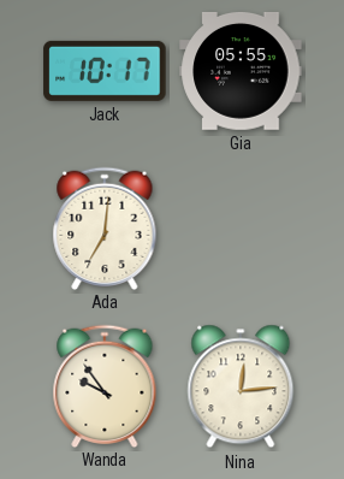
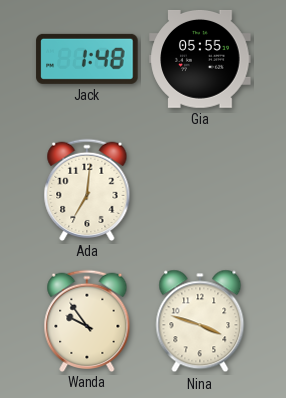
Jack: 10:17 -> 1:48
Nina: 12:14 -> 3:48
